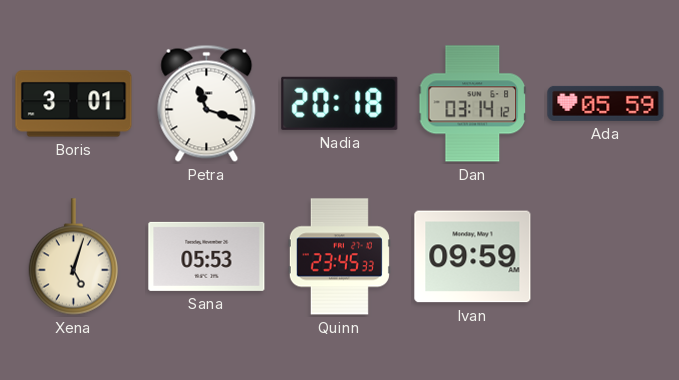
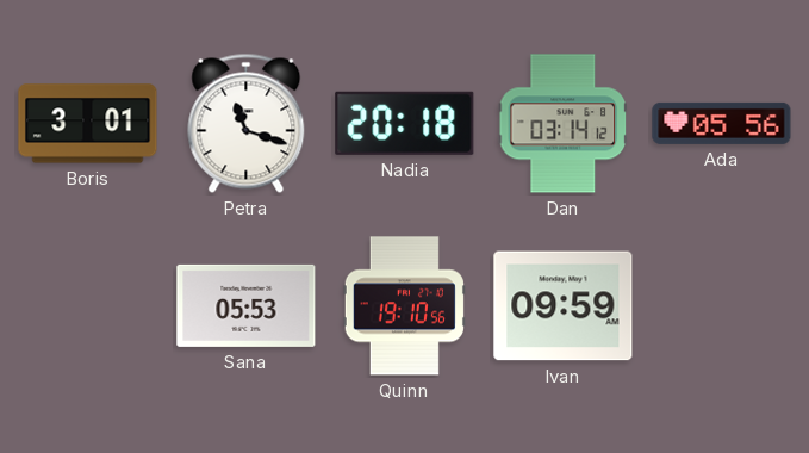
Ada: 05:59 -> 05:56
Xena: 5:03 -> none
Quinn: 23:45 -> 19:10
